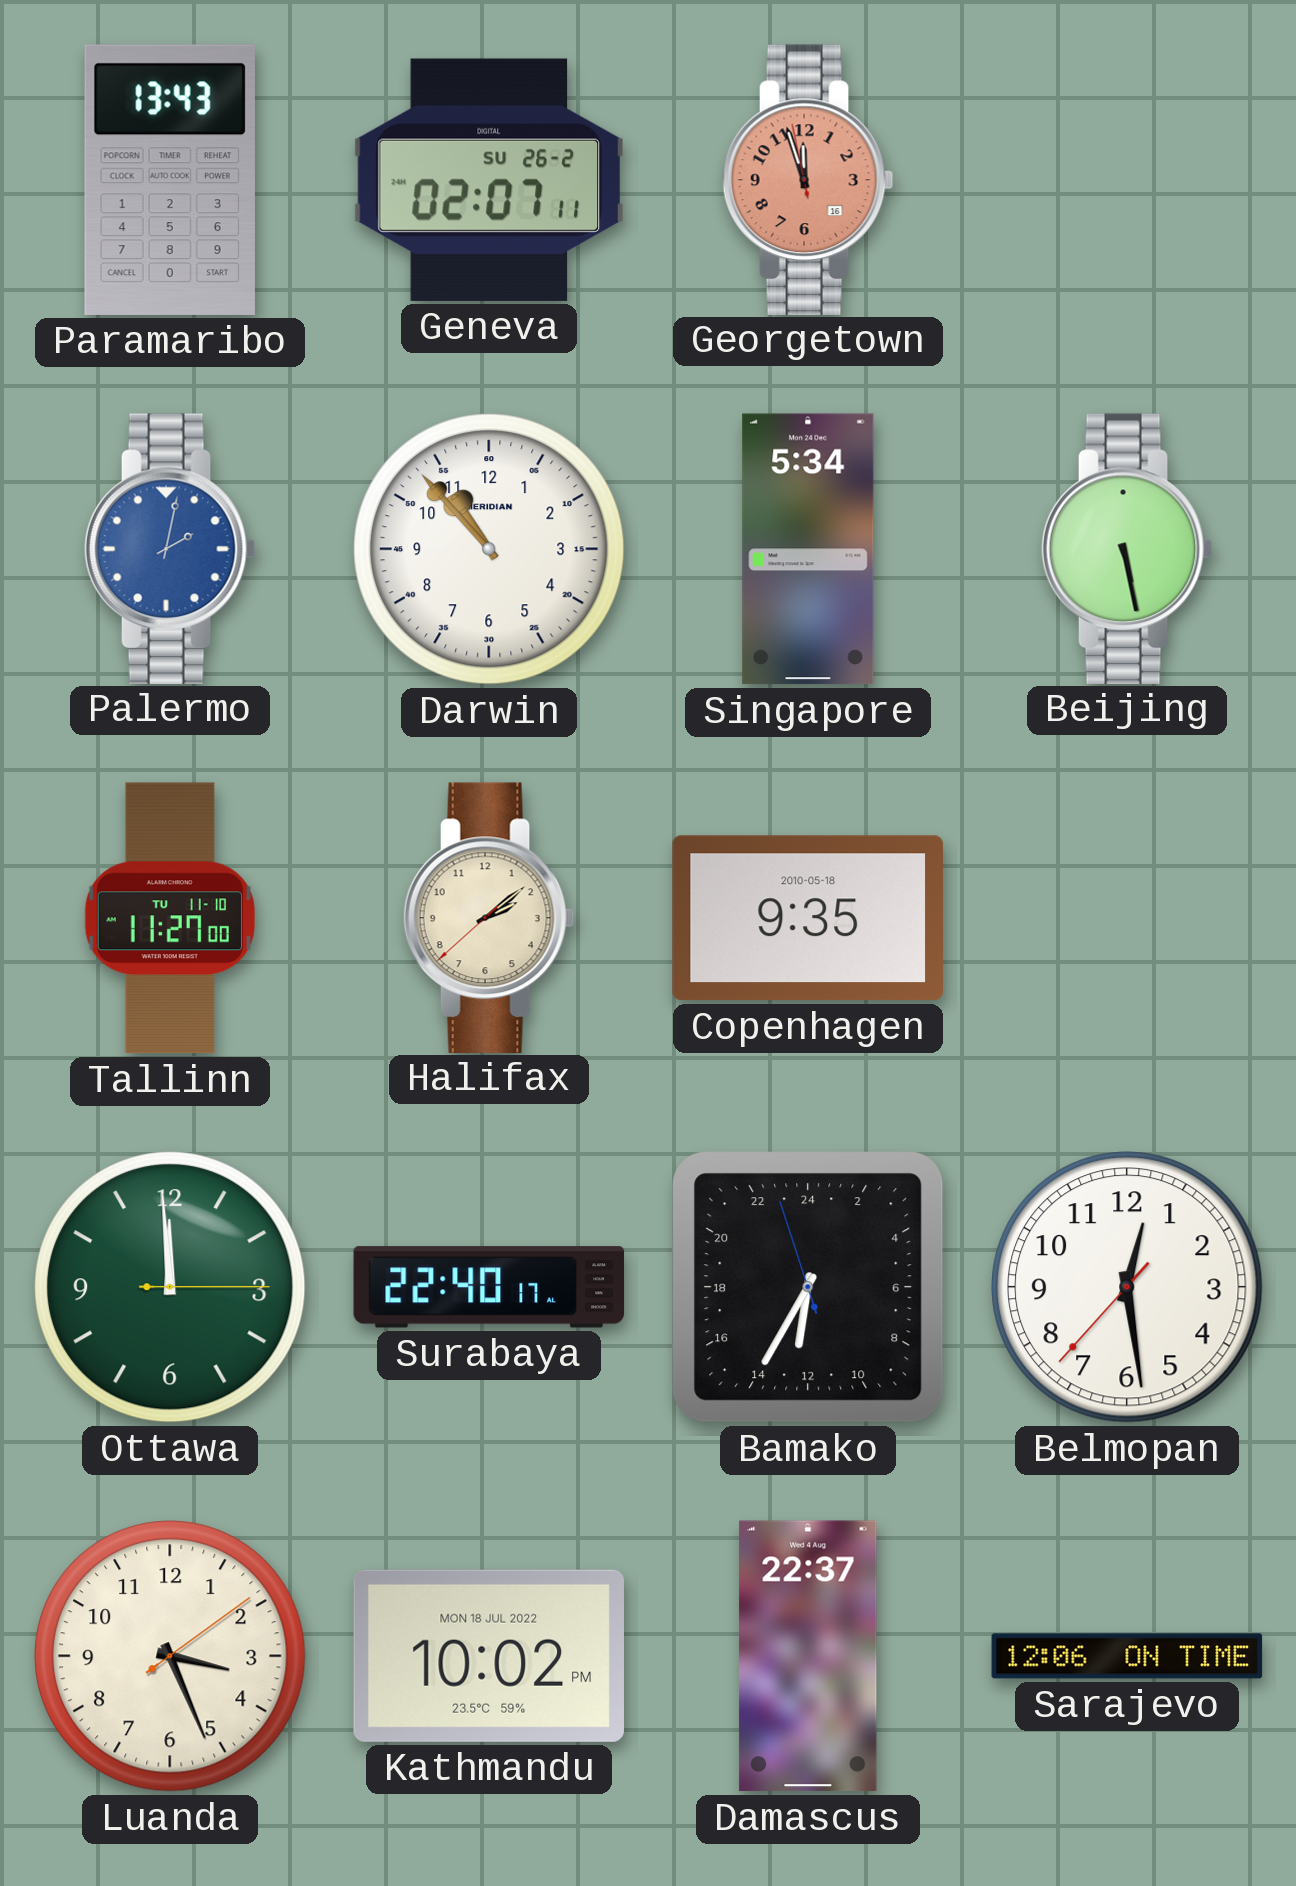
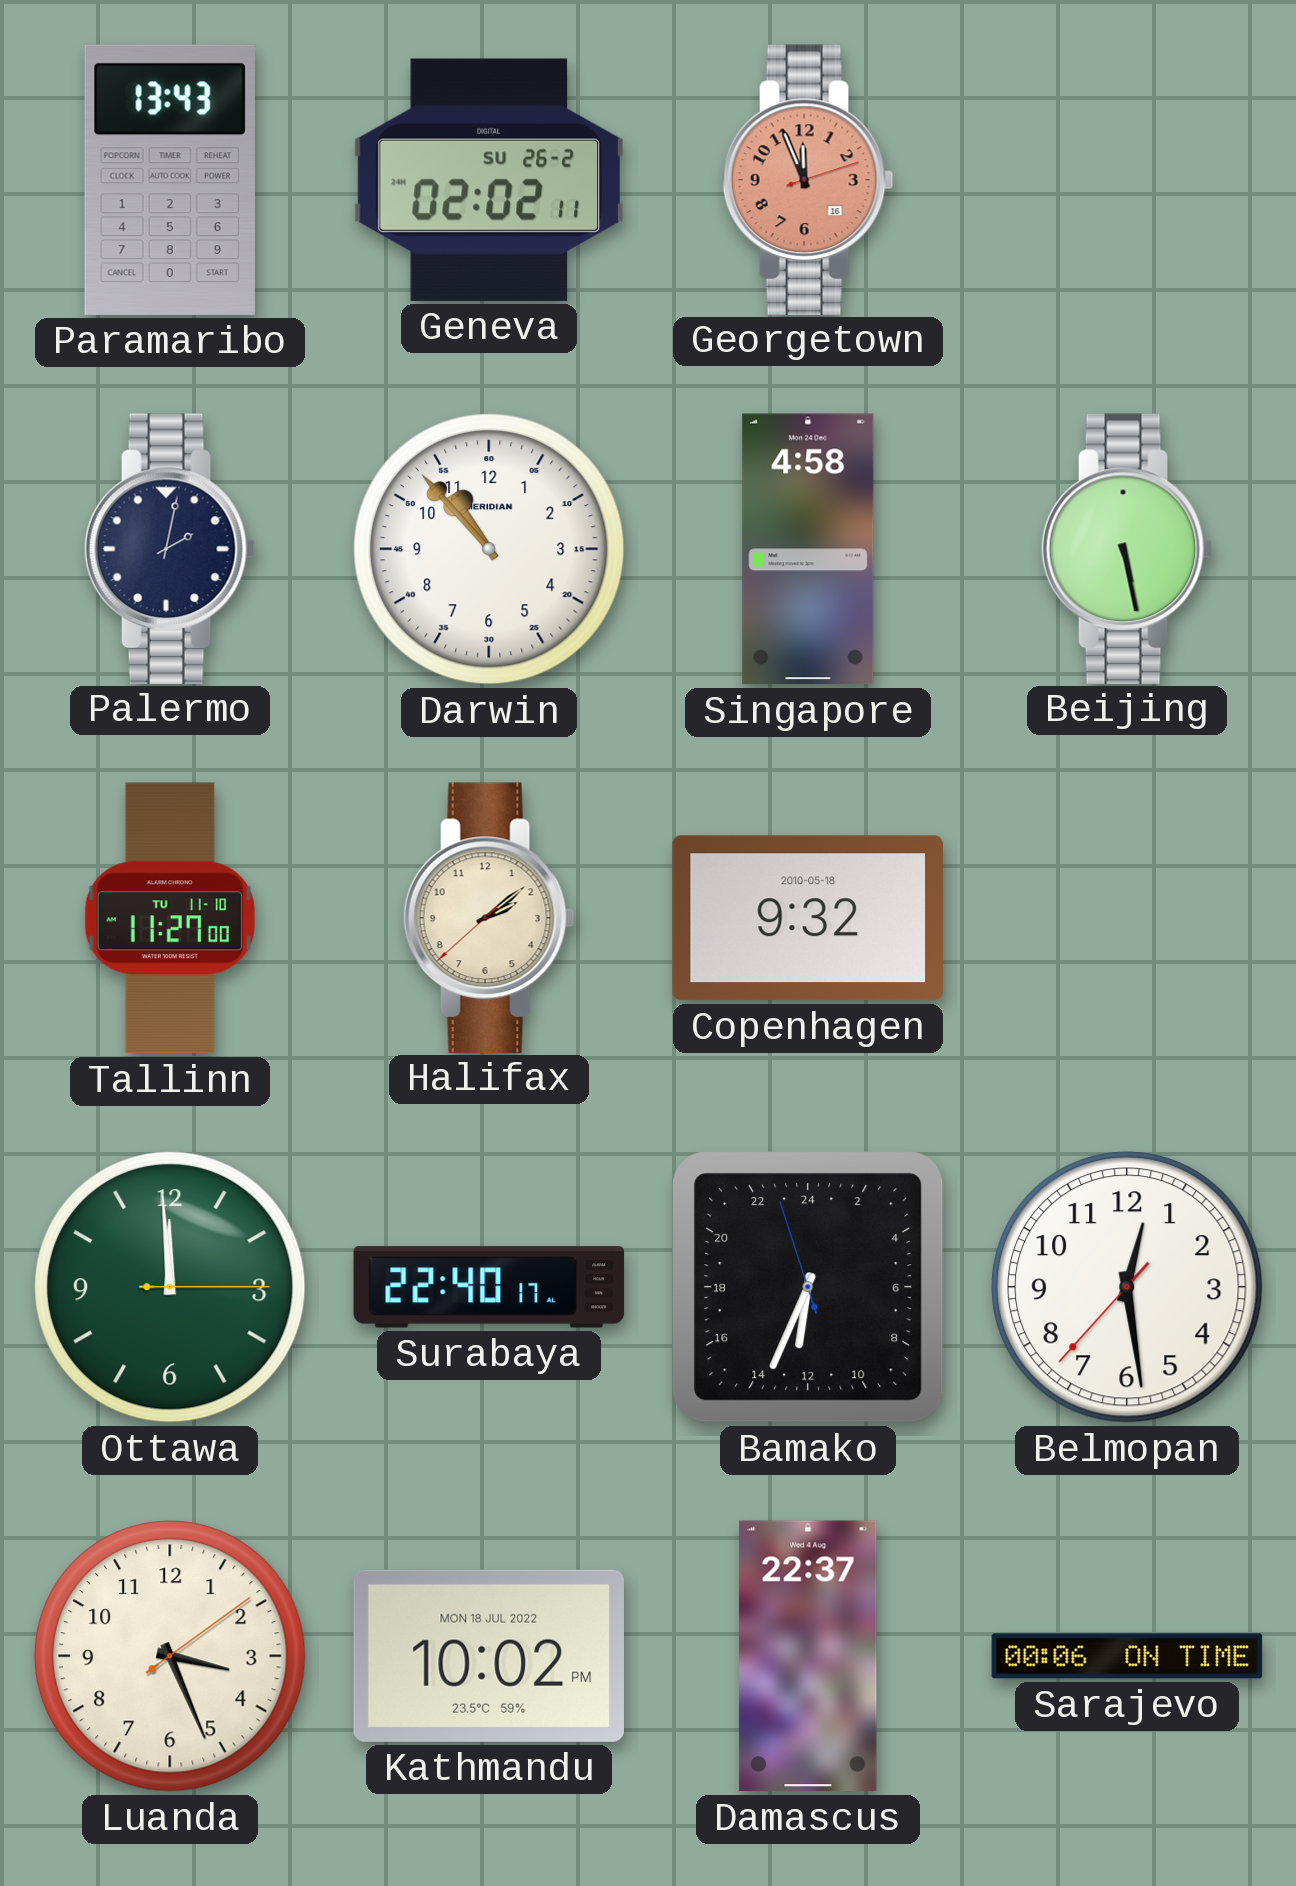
Geneva: 02:07 -> 02:02
Georgetown: 11:56:58 -> 11:56:12
Palermo dial: blue -> navy
Singapore: 5:34 -> 4:58
Copenhagen: 9:35 -> 9:32
Bamako: 12:34 -> 12:33
Sarajevo: 12:06 -> 00:06
